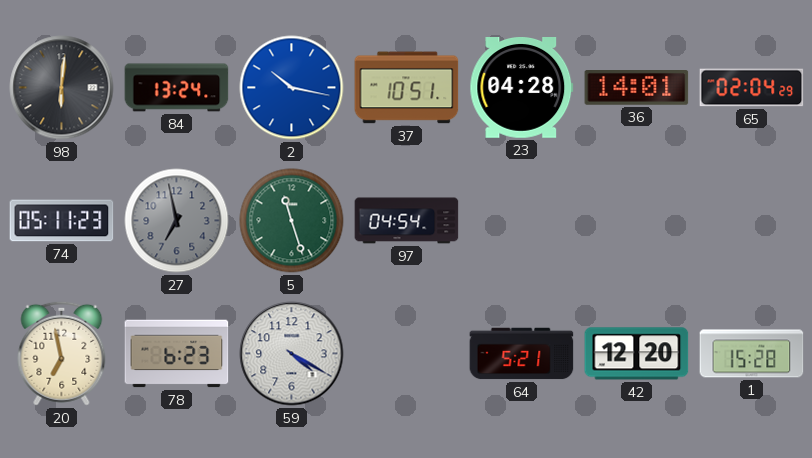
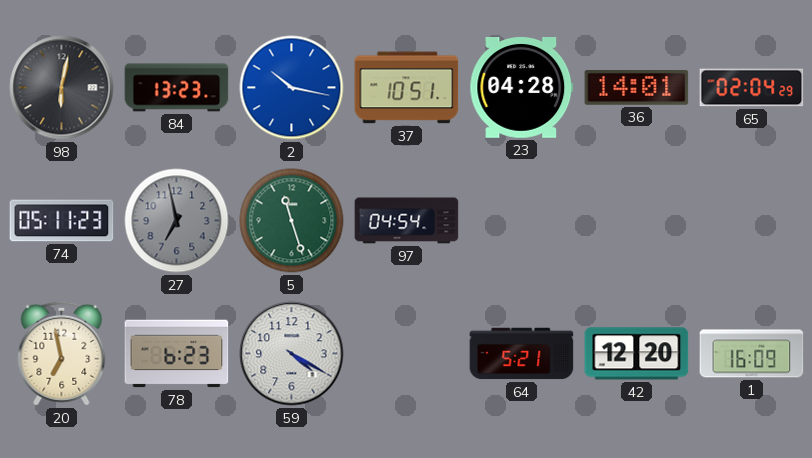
98: 6:01 -> 6:02
84: 13:24 -> 13:23
1: 15:28 -> 16:09
